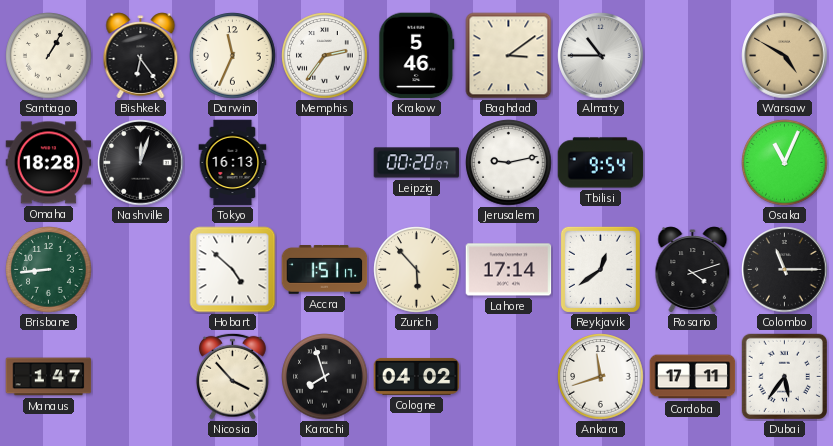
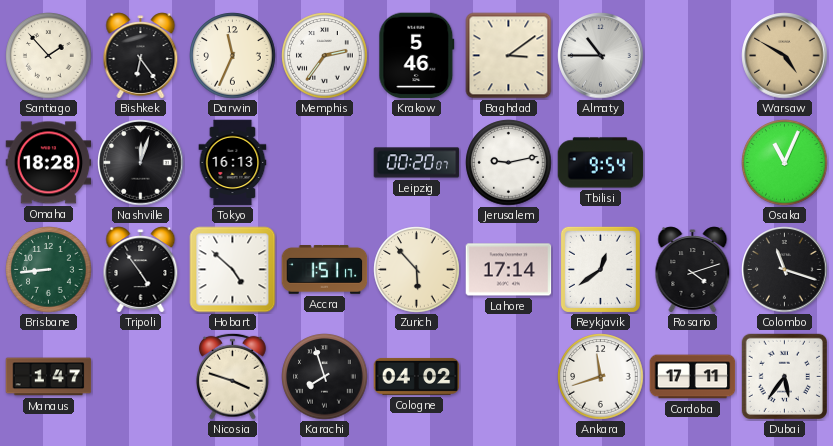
Santiago: 1:05 -> 1:53
Tripoli: none -> 4:54
Colombo: 11:15 -> 11:18
Nicosia: 3:53 -> 3:48
